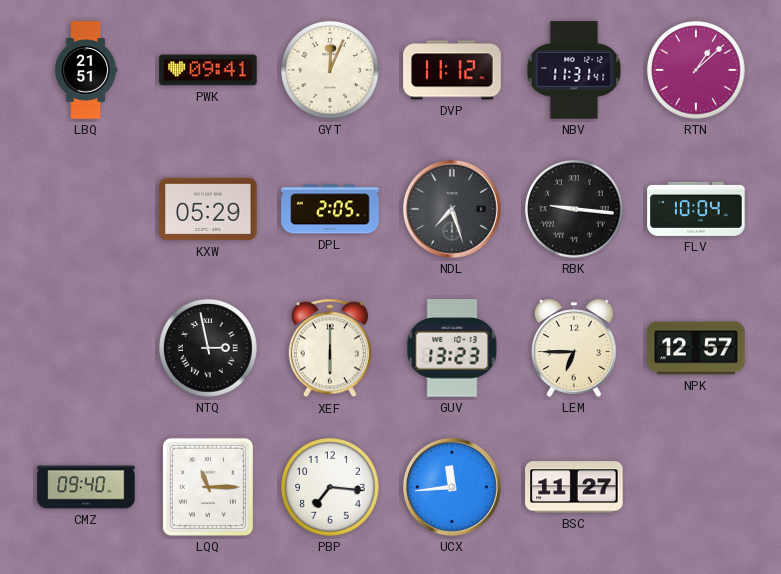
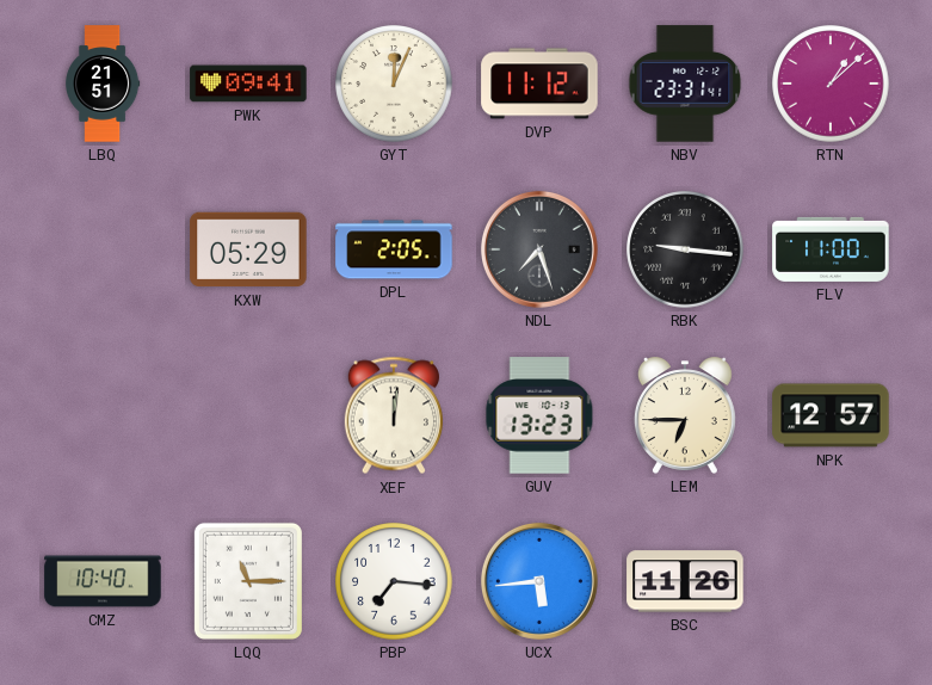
NBV: 11:31 -> 23:31
FLV: 10:04 -> 11:00
NTQ: 2:58 -> none
XEF: 6:00 -> 12:01
CMZ: 09:40 -> 10:40
UCX: 11:44 -> 5:44
BSC: 11:27 -> 11:26
